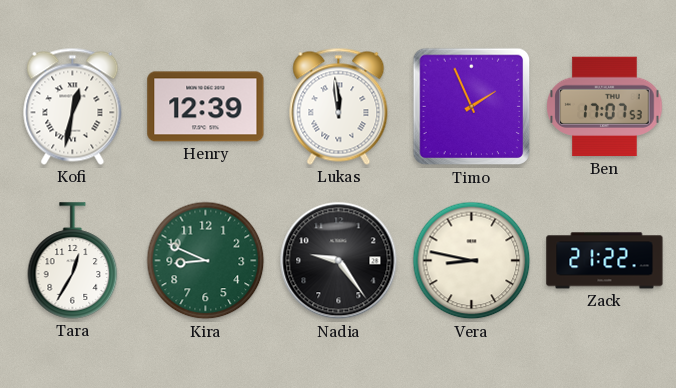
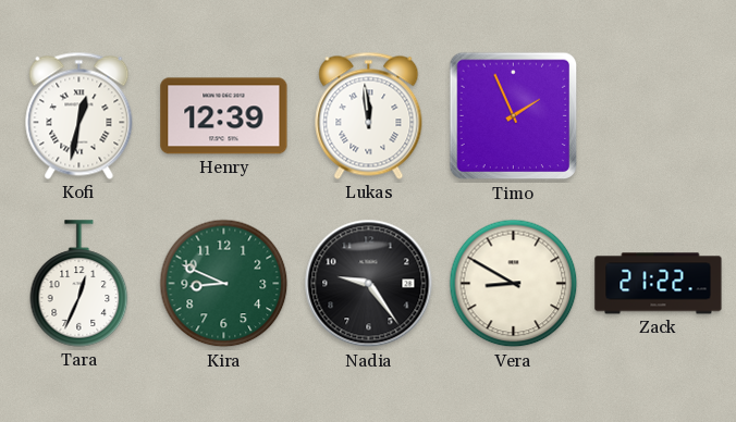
Ben: 17:07 -> none
Tara: 12:35 -> 12:34
Vera: 8:47 -> 8:50
